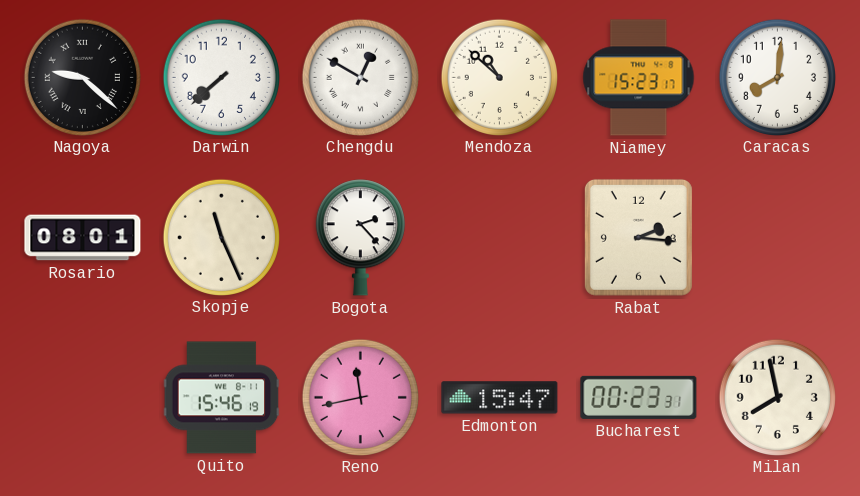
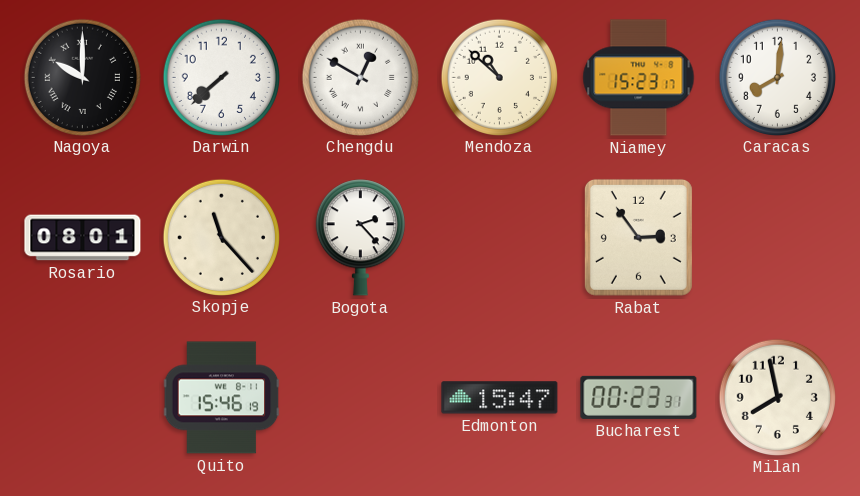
Nagoya: 9:22 -> 10:00
Skopje: 11:26 -> 11:23
Rabat: 2:16 -> 2:54
Reno: 11:43 -> none
